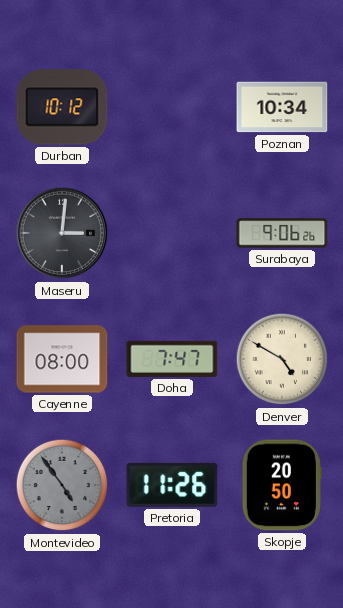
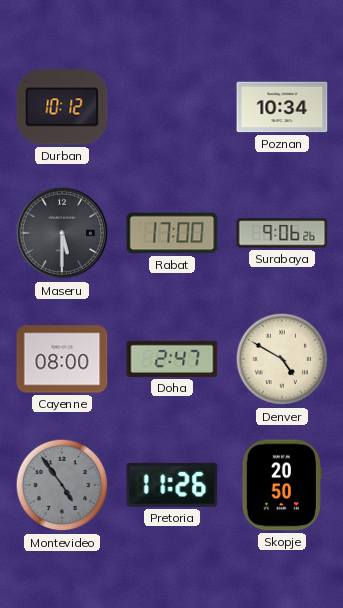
Maseru: 3:01 -> 5:30
Rabat: none -> 17:00
Doha: 7:47 -> 2:47
